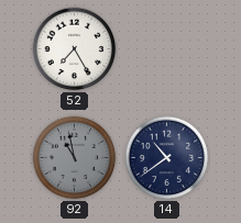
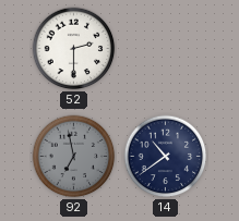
52: 7:25 -> 2:30
92: 10:58 -> 6:58
